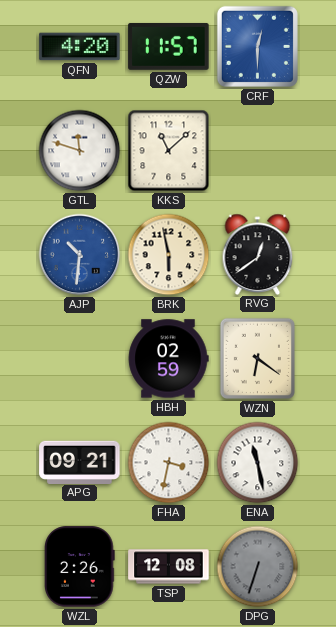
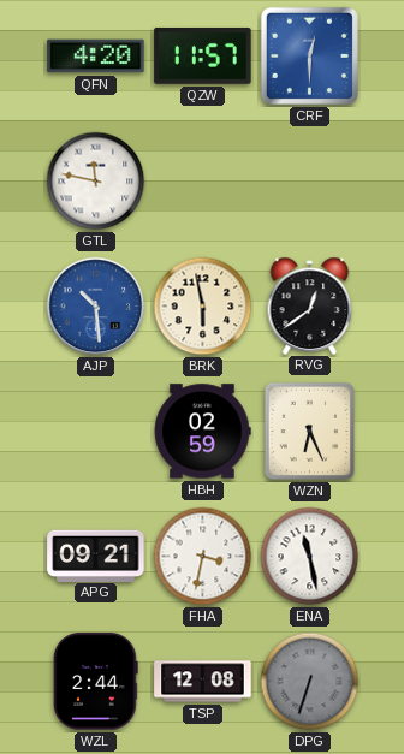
GTL: 11:48 -> 11:47
KKS: 11:08 -> none
AJP: 10:31 -> 10:29
WZN: 6:21 -> 6:26
WZL: 2:26 -> 2:44
